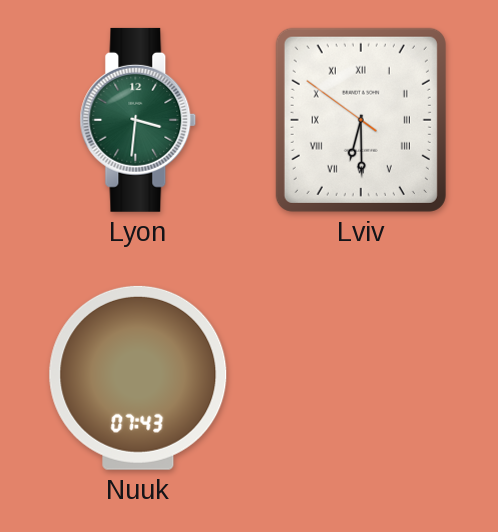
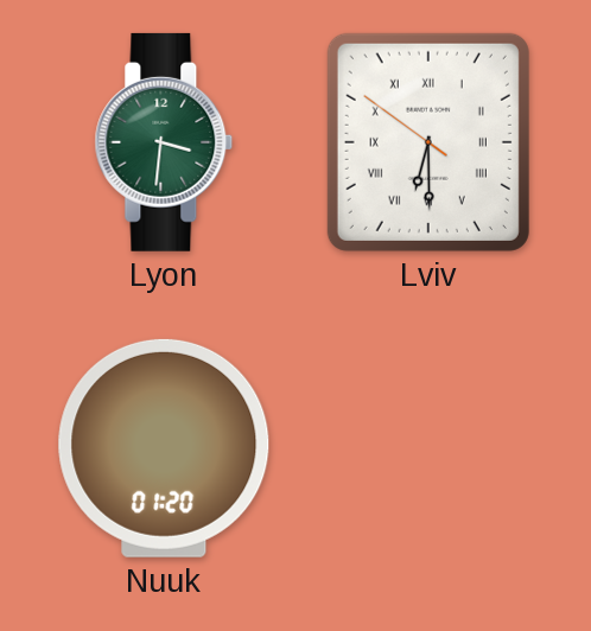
Nuuk: 07:43 -> 01:20
